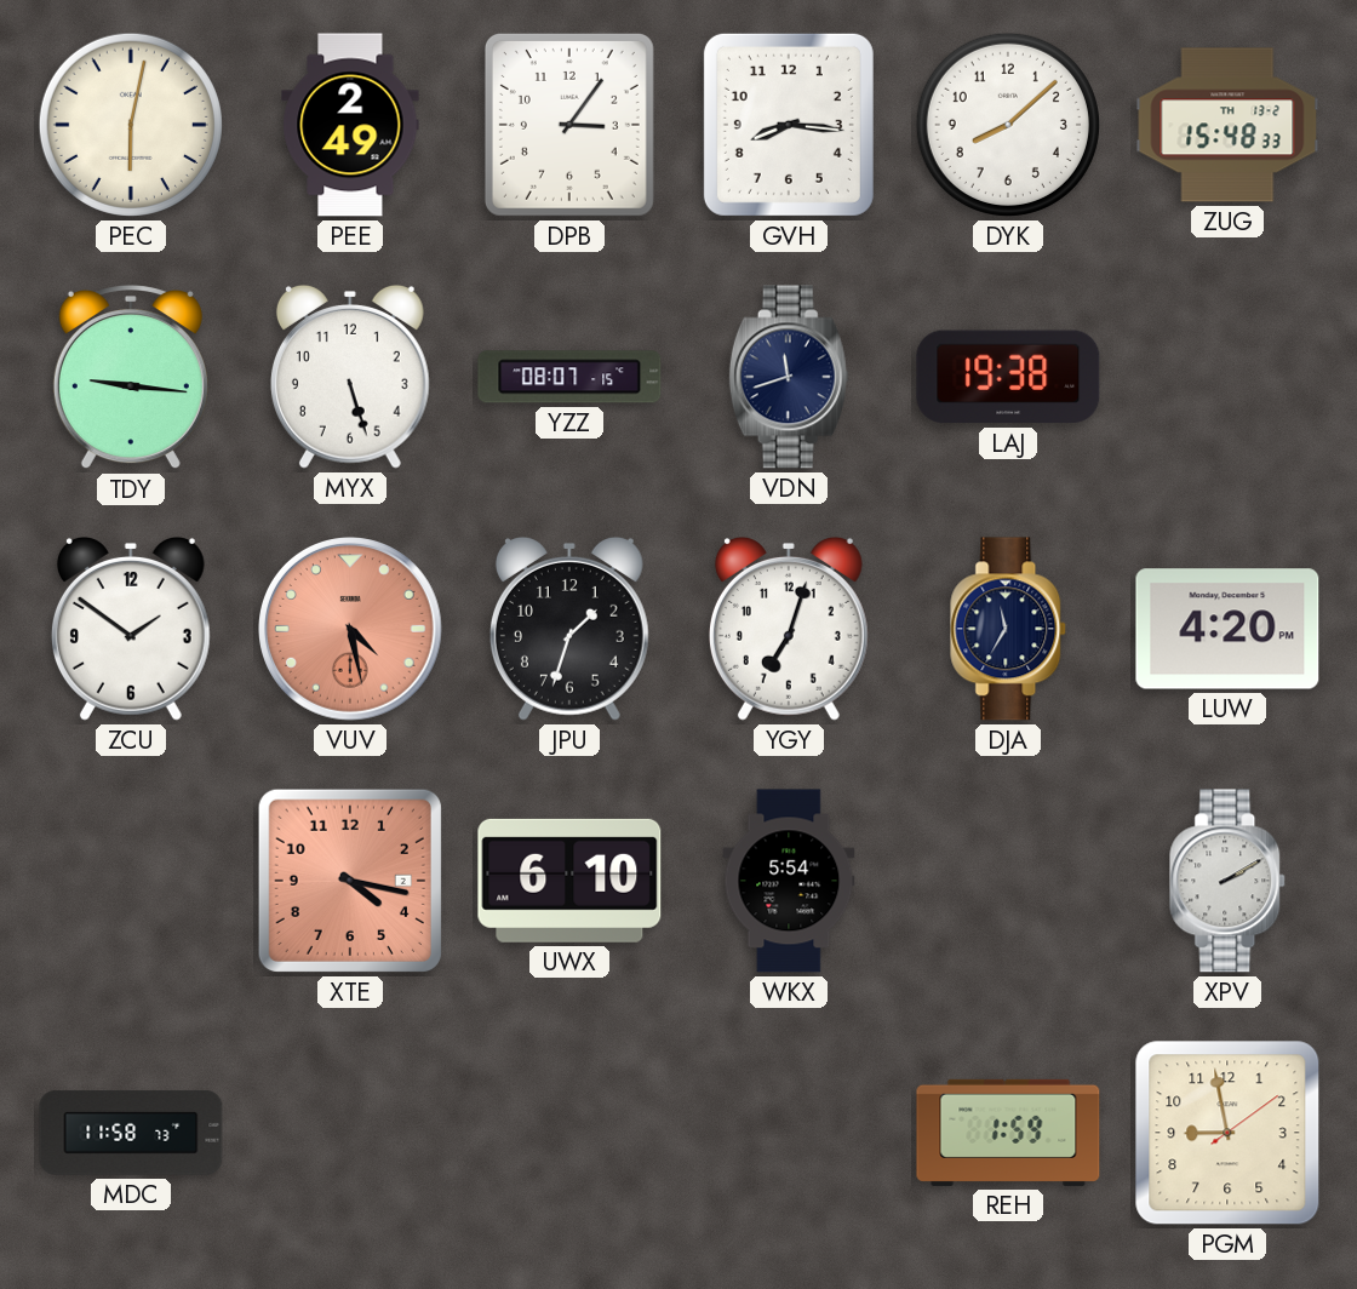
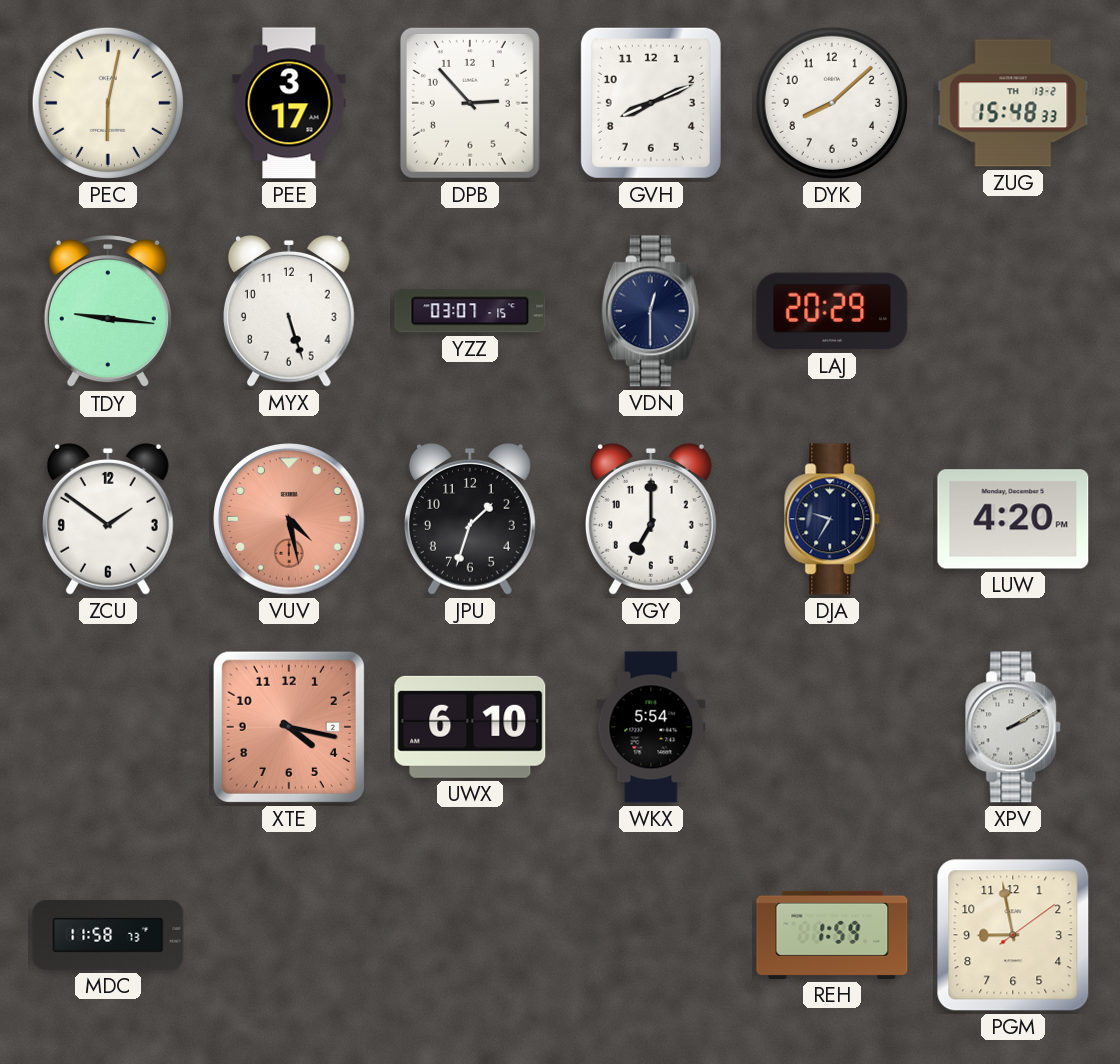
PEE: 2:49 -> 3:17
DPB: 3:06 -> 2:53
GVH: 8:16 -> 8:11
YZZ: 08:07 -> 03:07
VDN: 11:42 -> 12:30
LAJ: 19:38 -> 20:29
YGY: 7:03 -> 7:00
DJA: 11:35 -> 9:35
